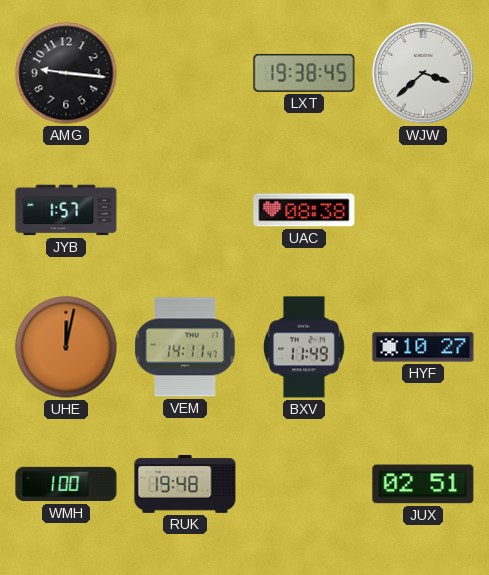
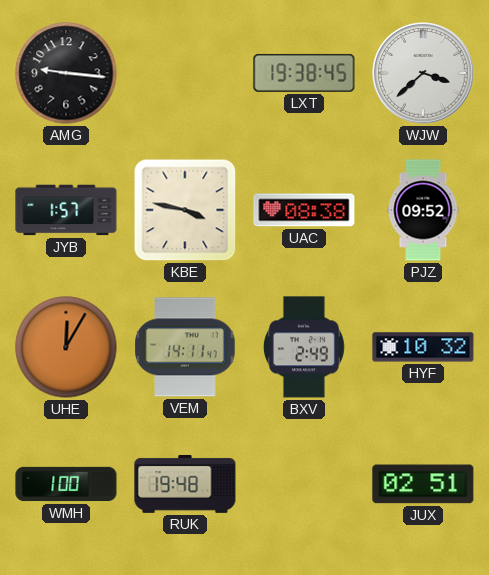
KBE: none -> 3:47
PJZ: none -> 09:52
UHE: 12:02 -> 12:05
BXV: 11:49 -> 2:49
HYF: 10:27 -> 10:32
